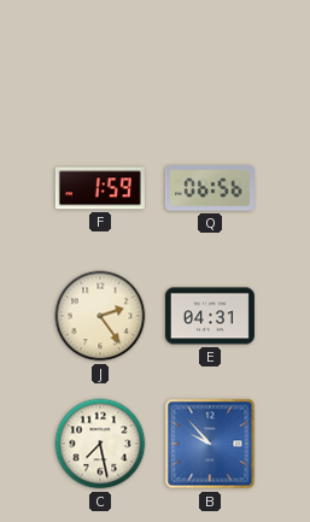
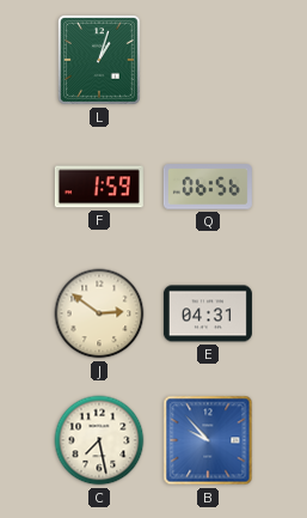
L: none -> 1:03
J: 2:24 -> 2:51
